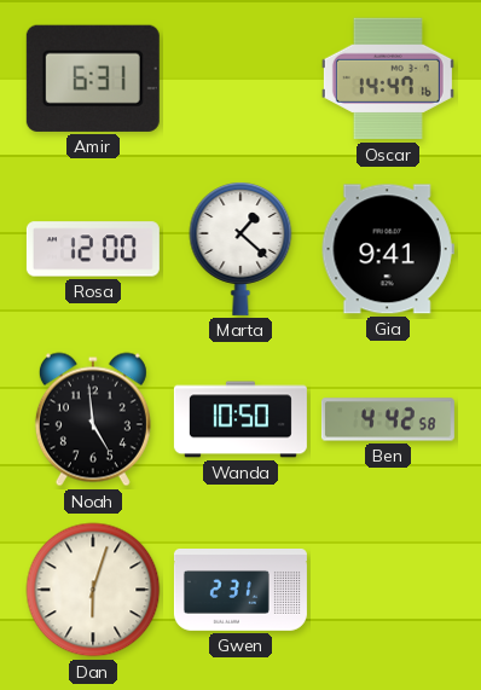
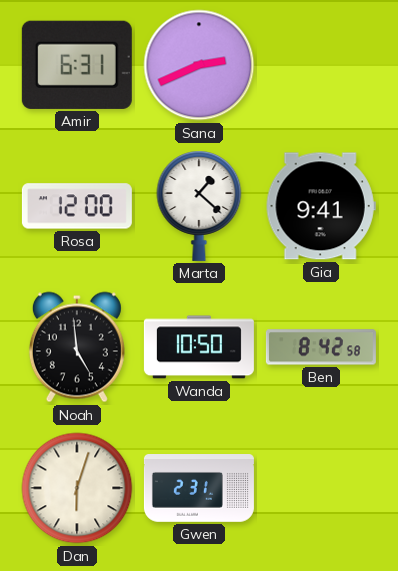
Sana: none -> 2:41
Oscar: 14:47 -> none
Ben: 4:42 -> 8:42
